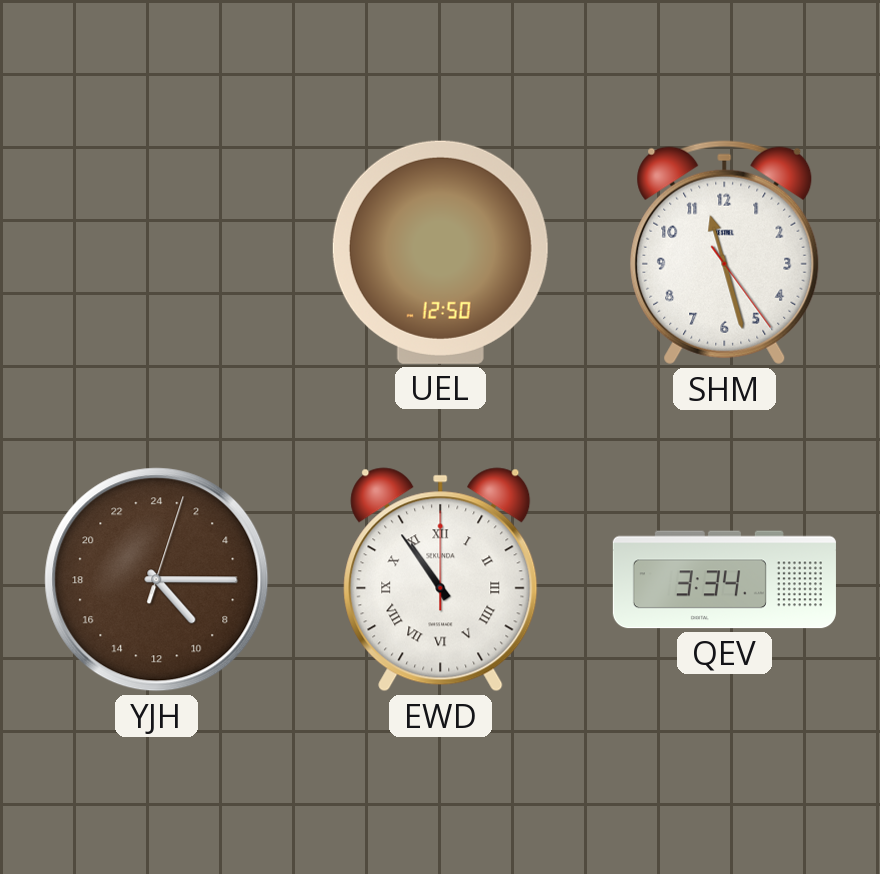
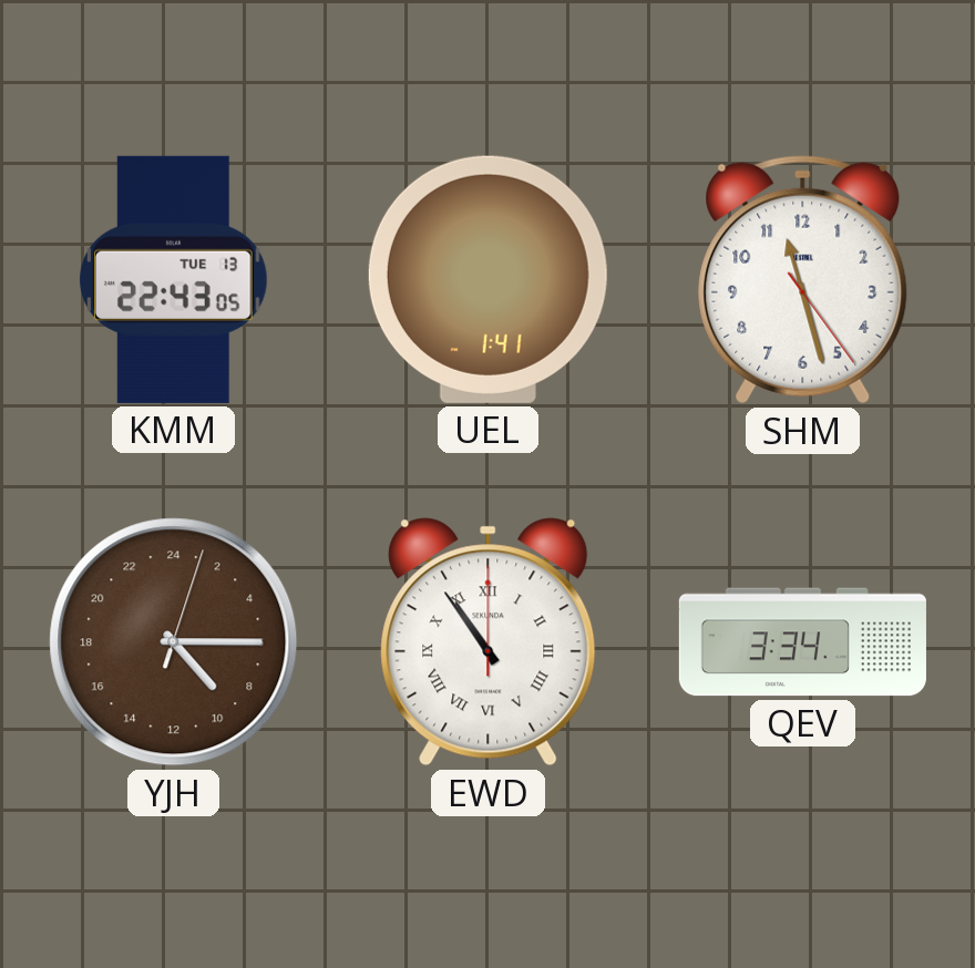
KMM: none -> 22:43
UEL: 12:50 -> 1:41
